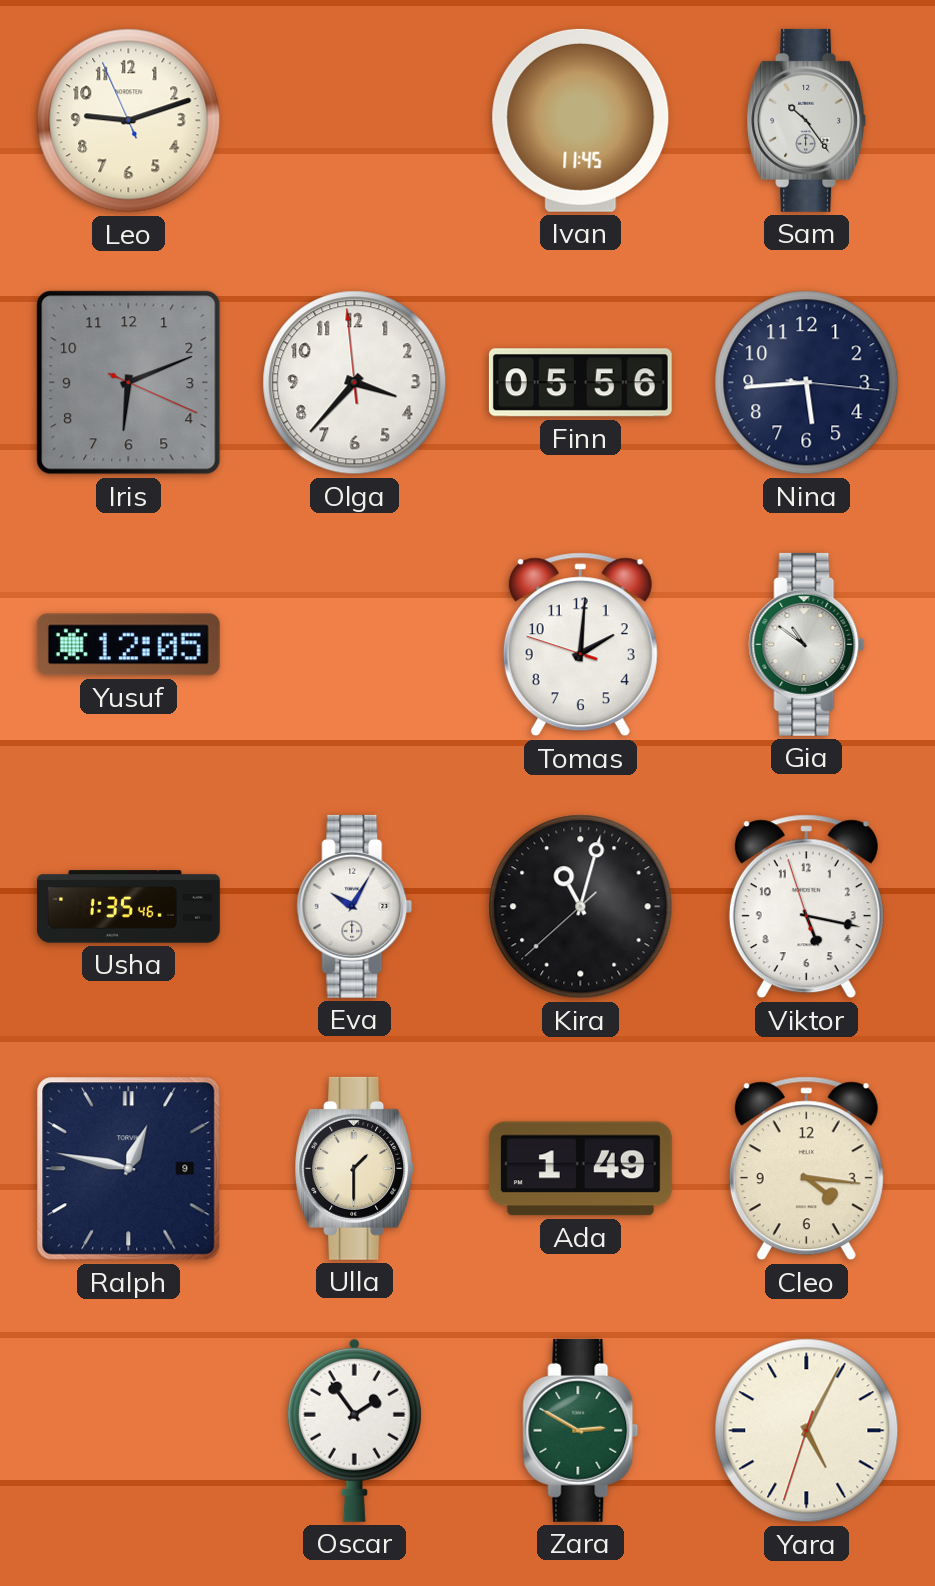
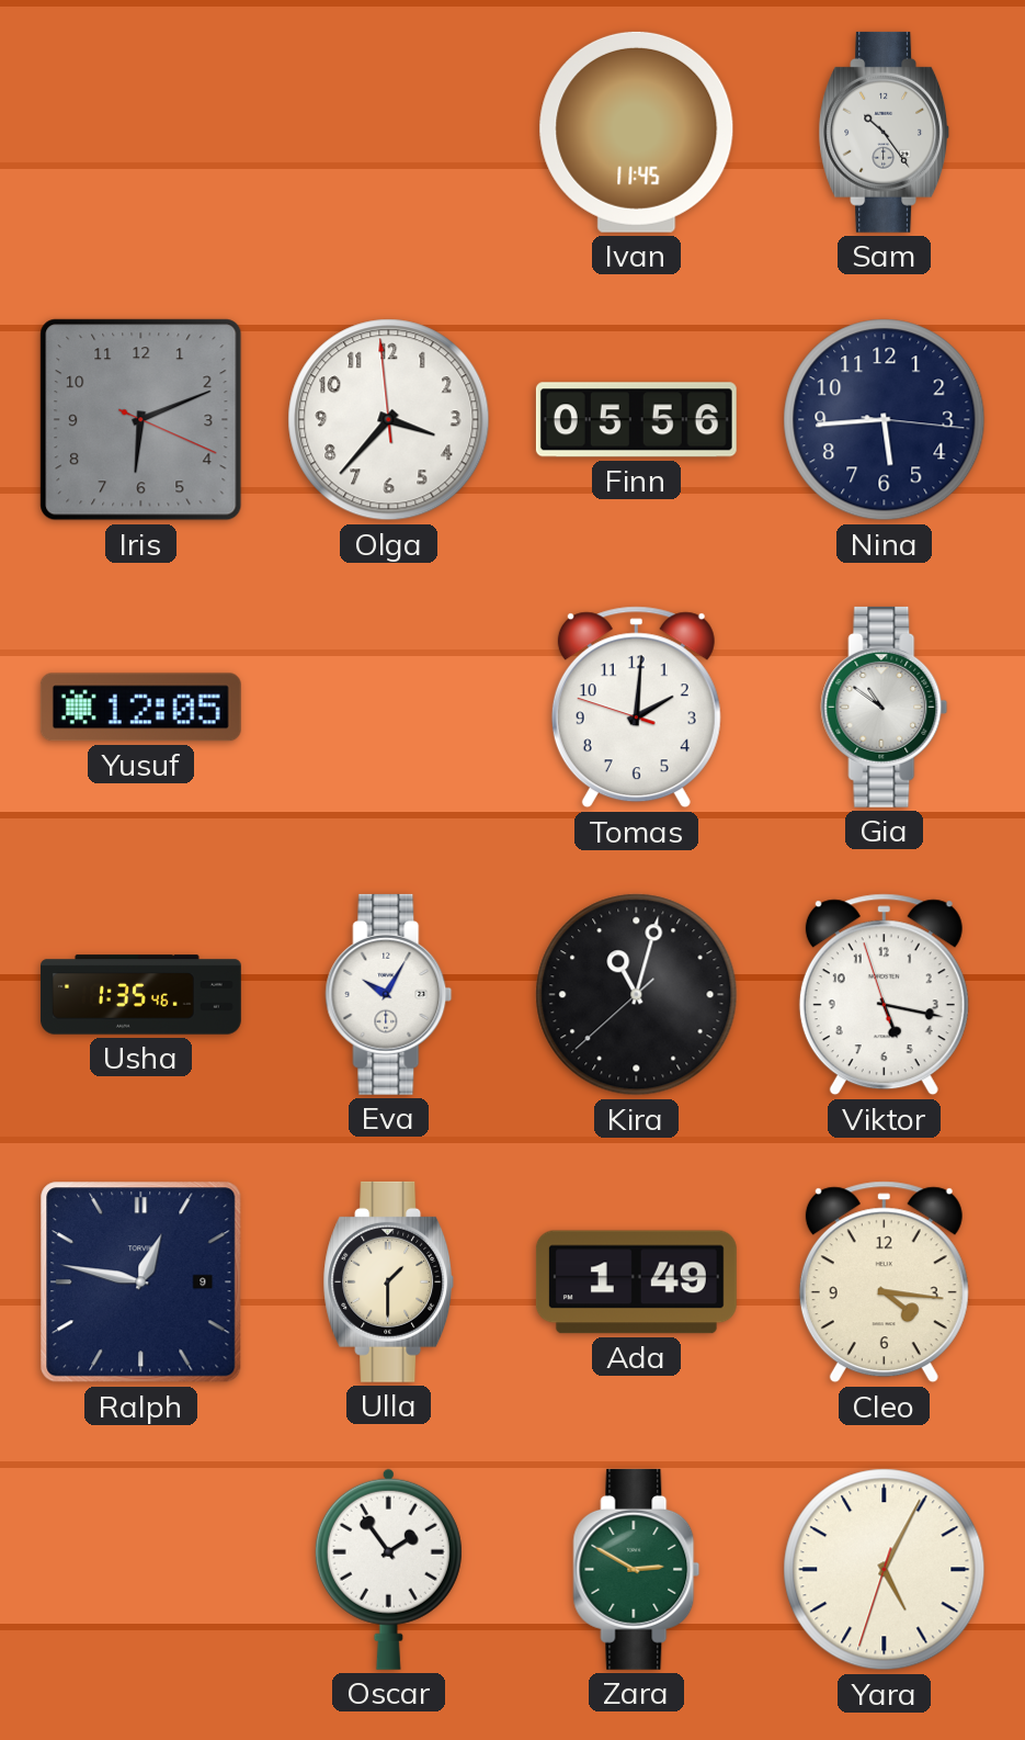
Leo: 9:11 -> none
